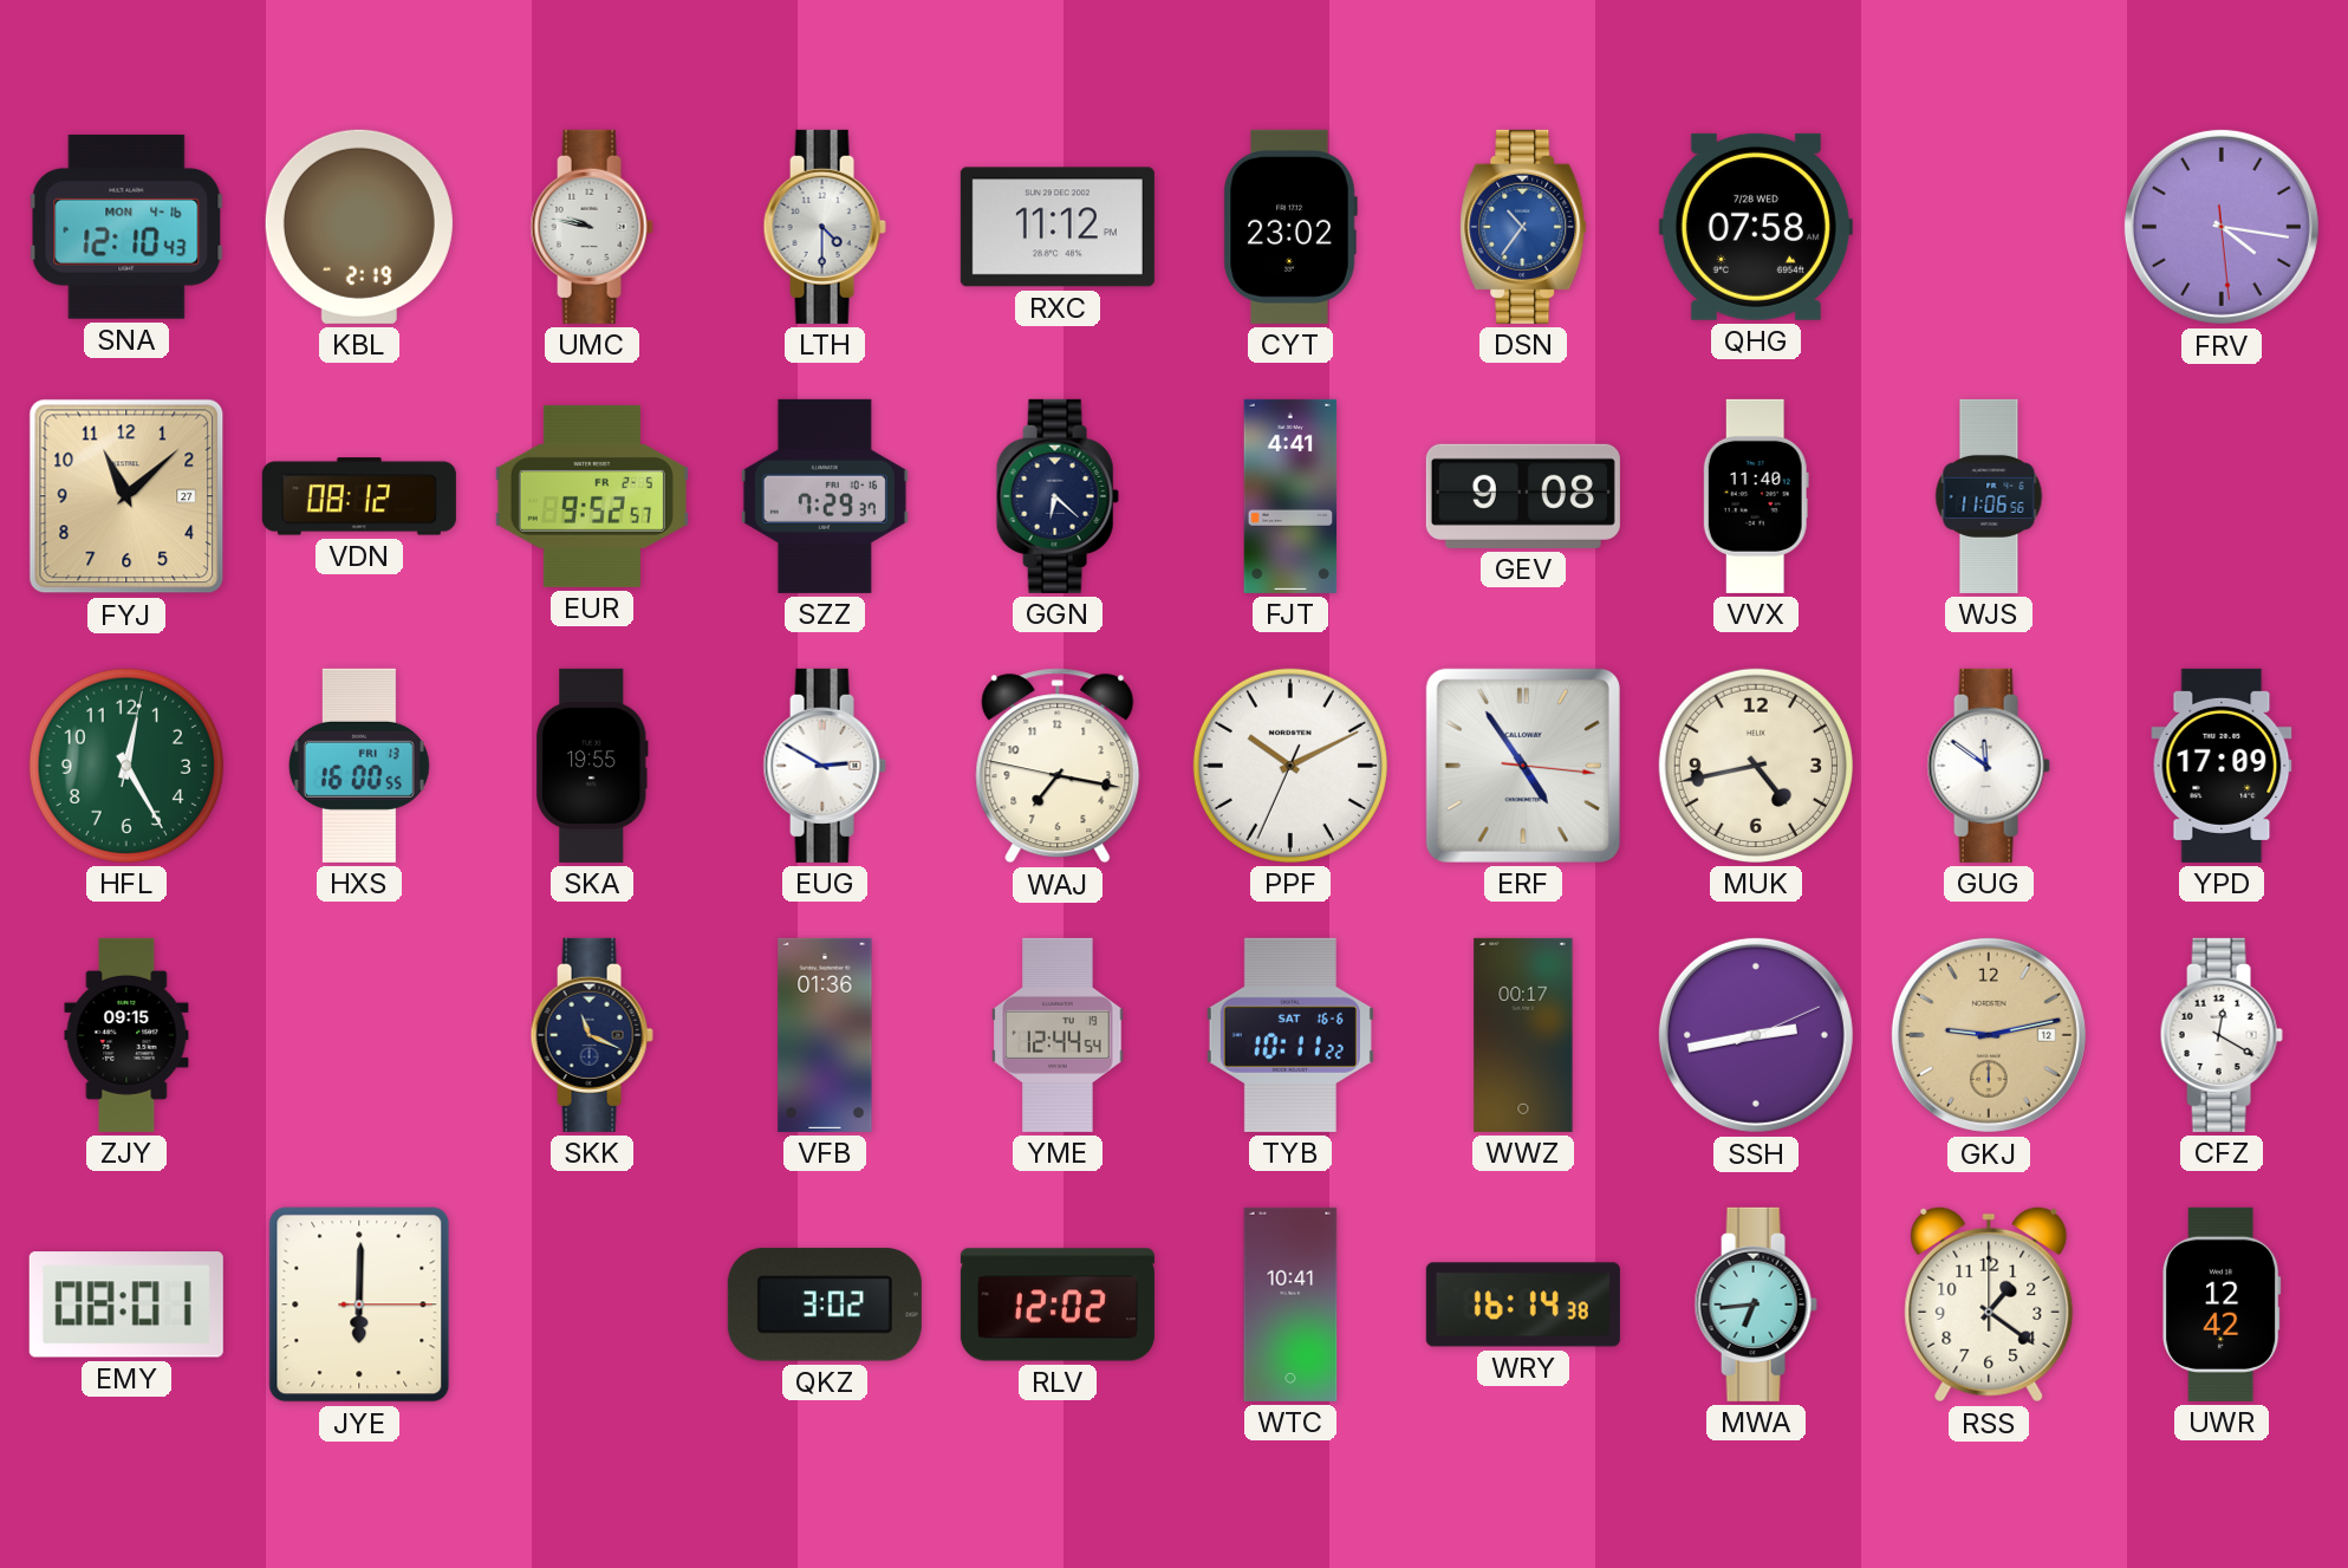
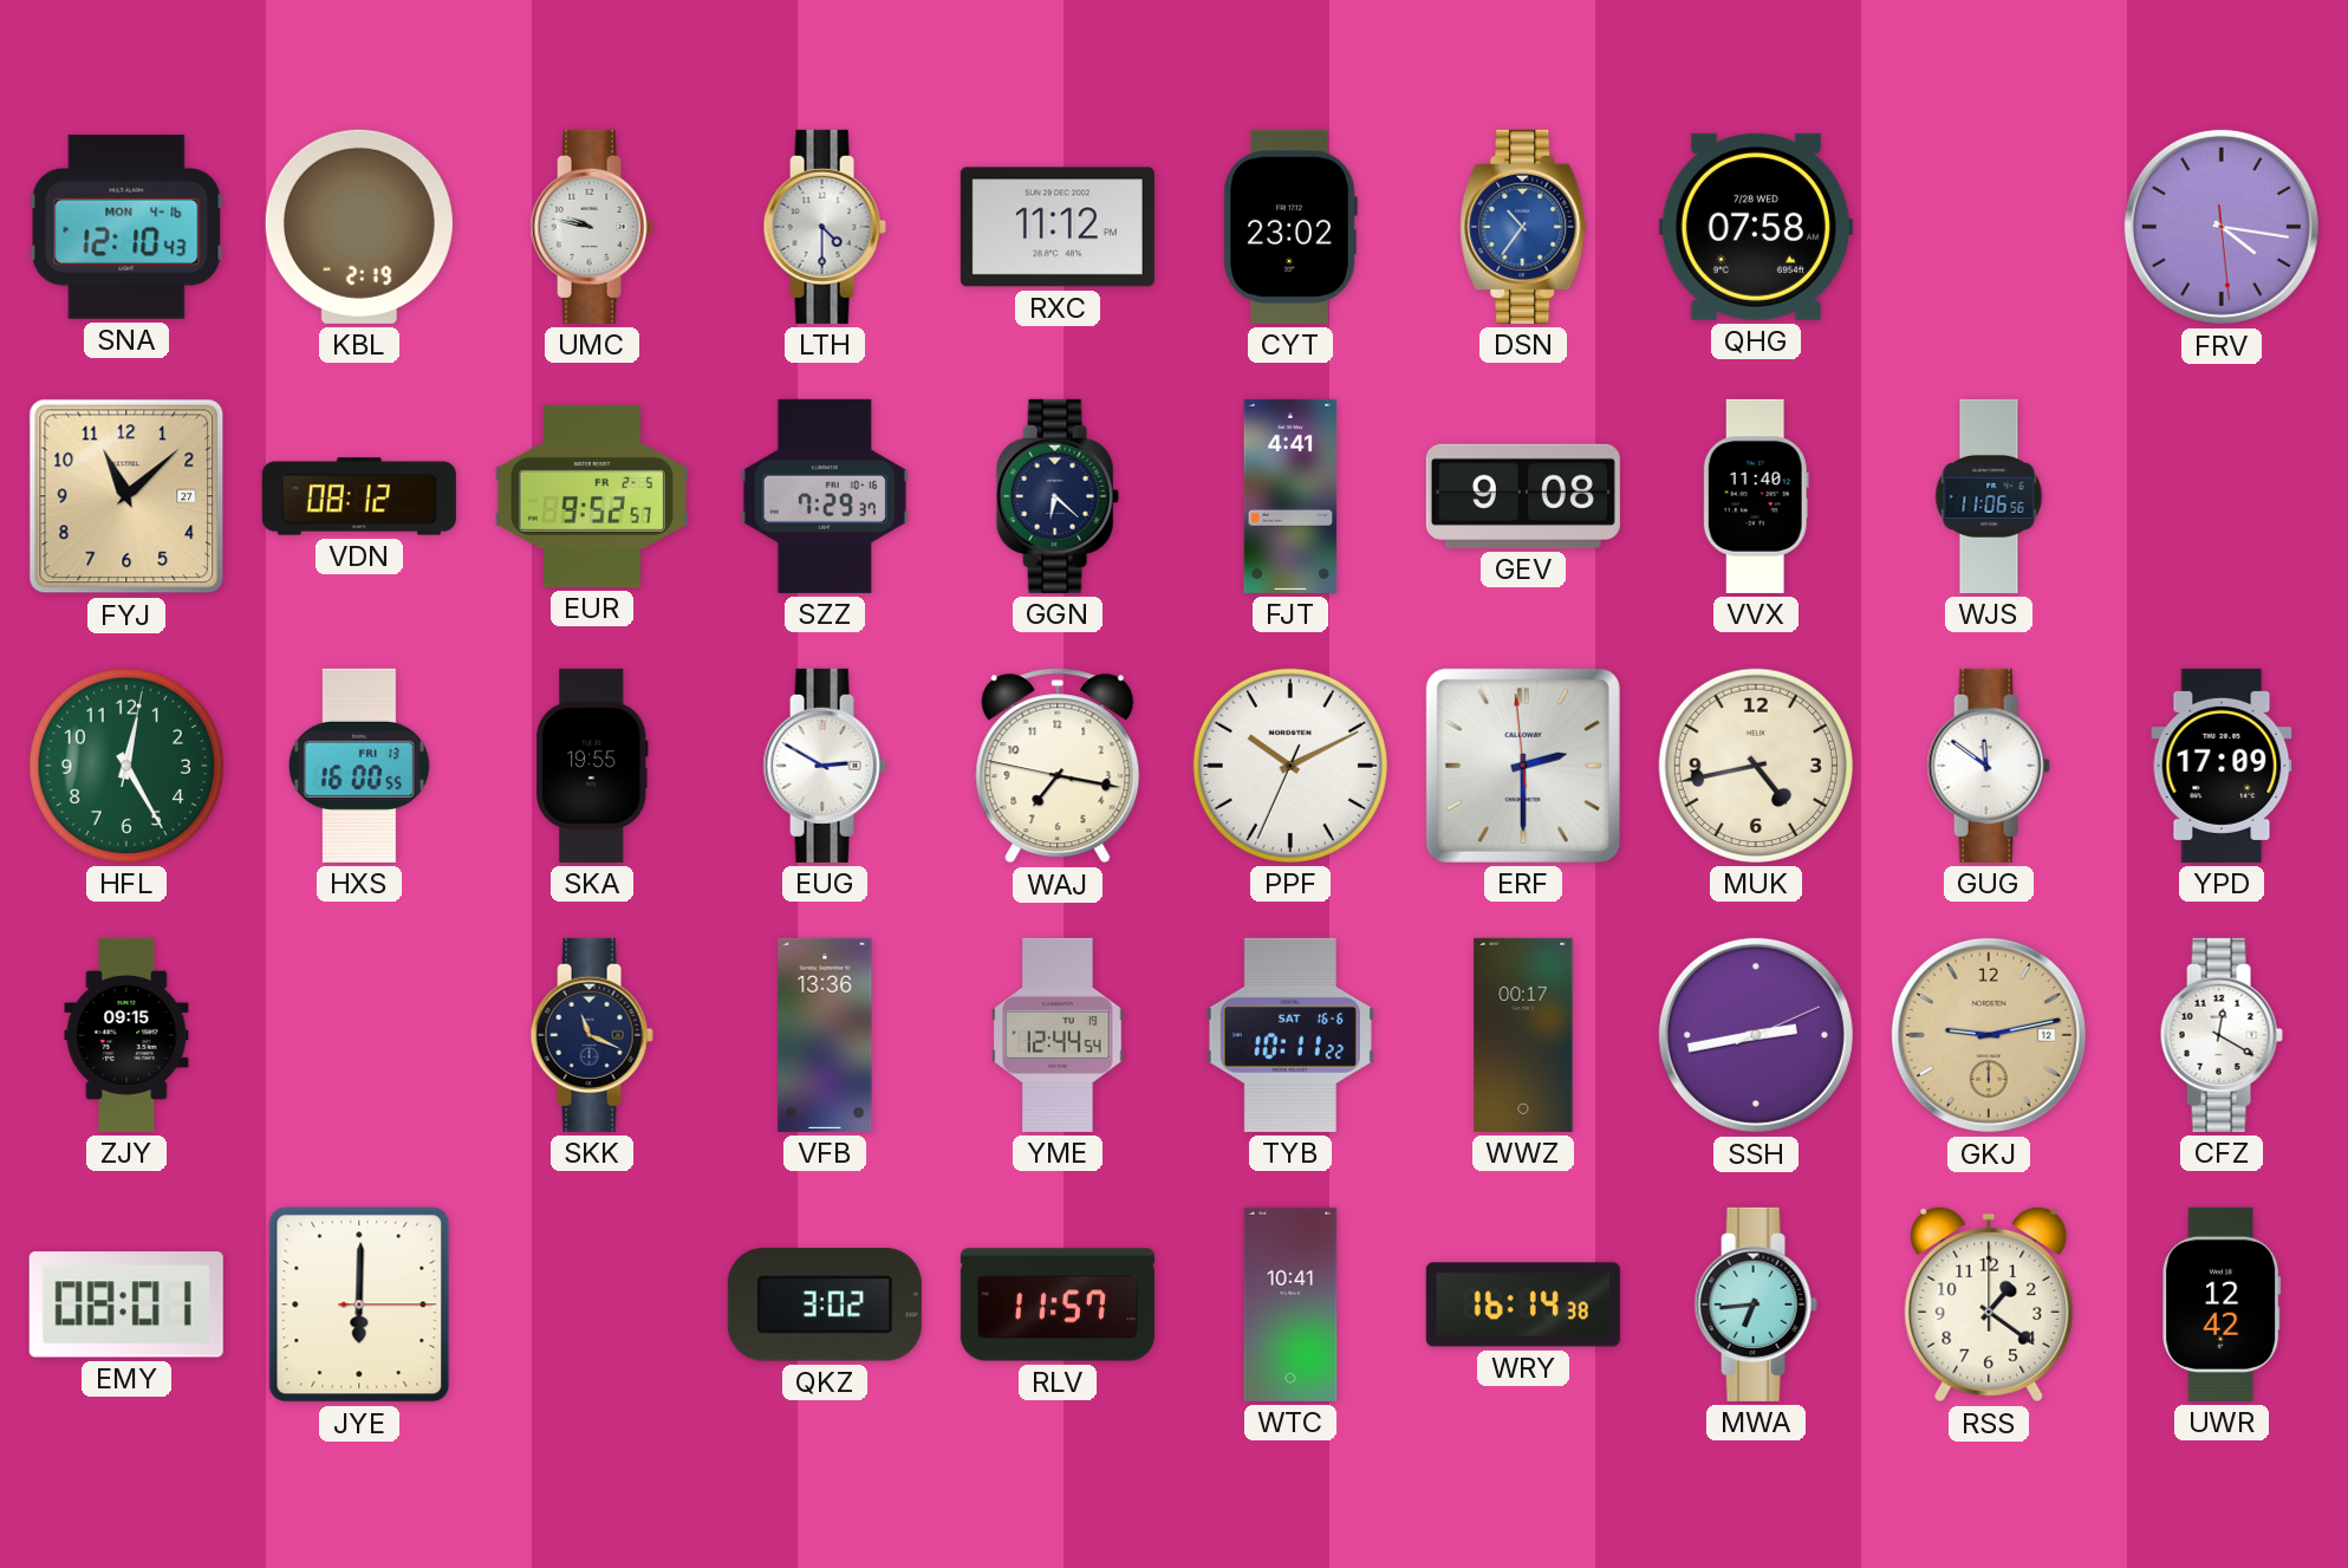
ERF: 4:54 -> 2:29
VFB: 01:36 -> 13:36
RLV: 12:02 -> 11:57
